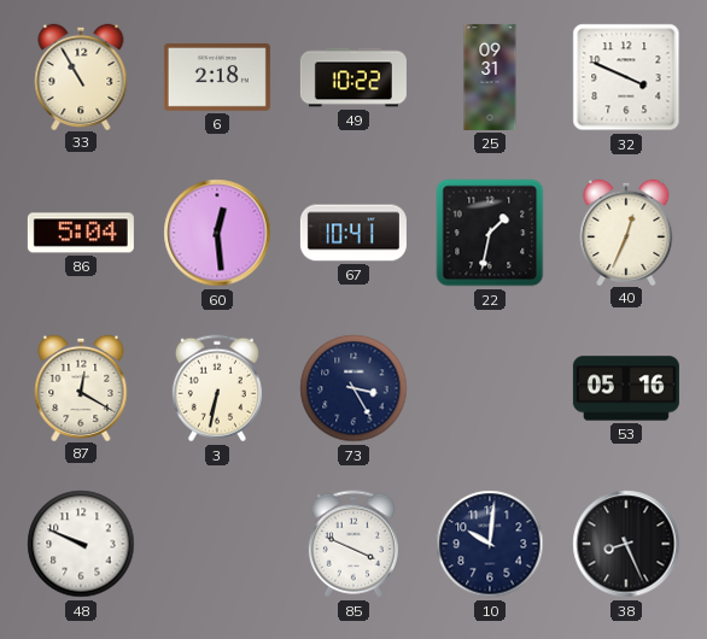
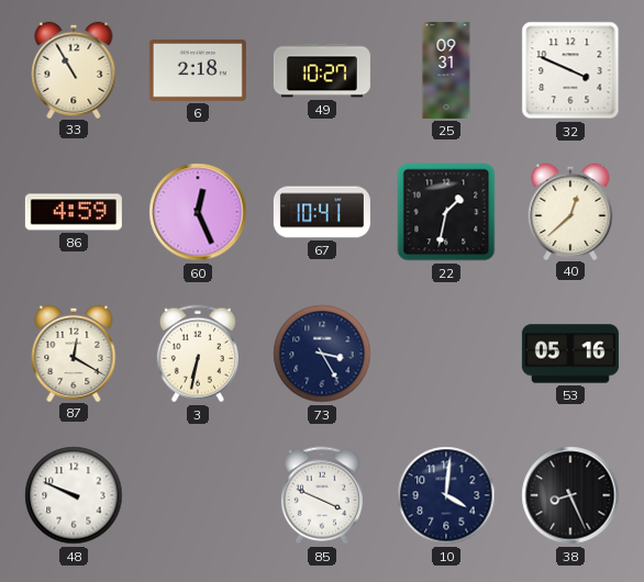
49: 10:22 -> 10:27
86: 5:04 -> 4:59
60: 12:29 -> 12:26
40: 12:34 -> 12:38
10: 10:01 -> 4:01
